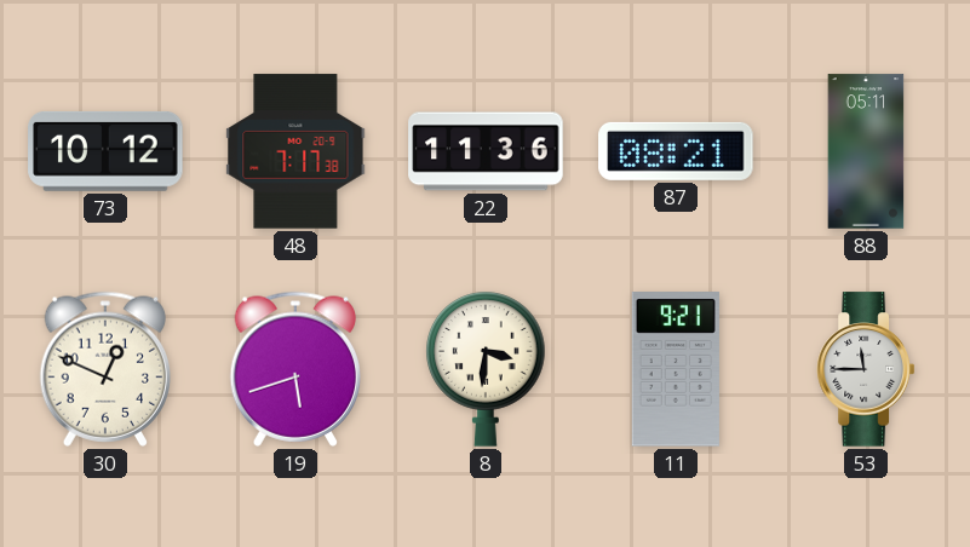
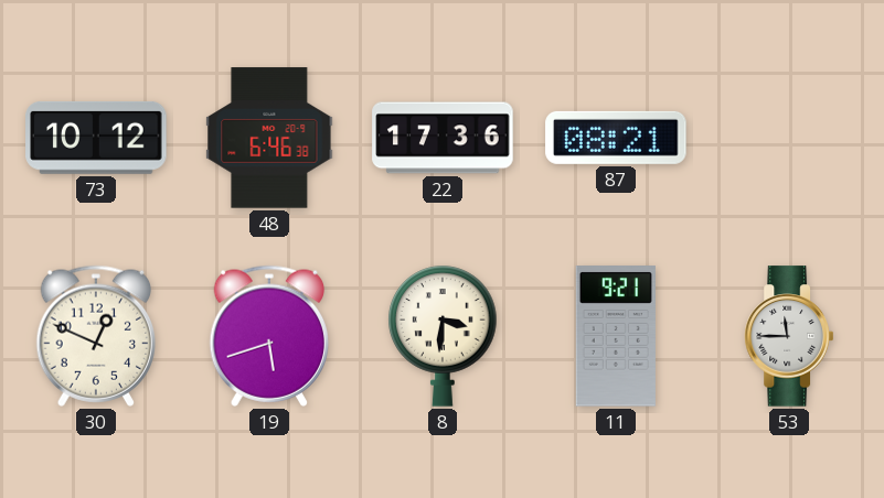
48: 7:17 -> 6:46
22: 11:36 -> 17:36
88: 05:11 -> none
